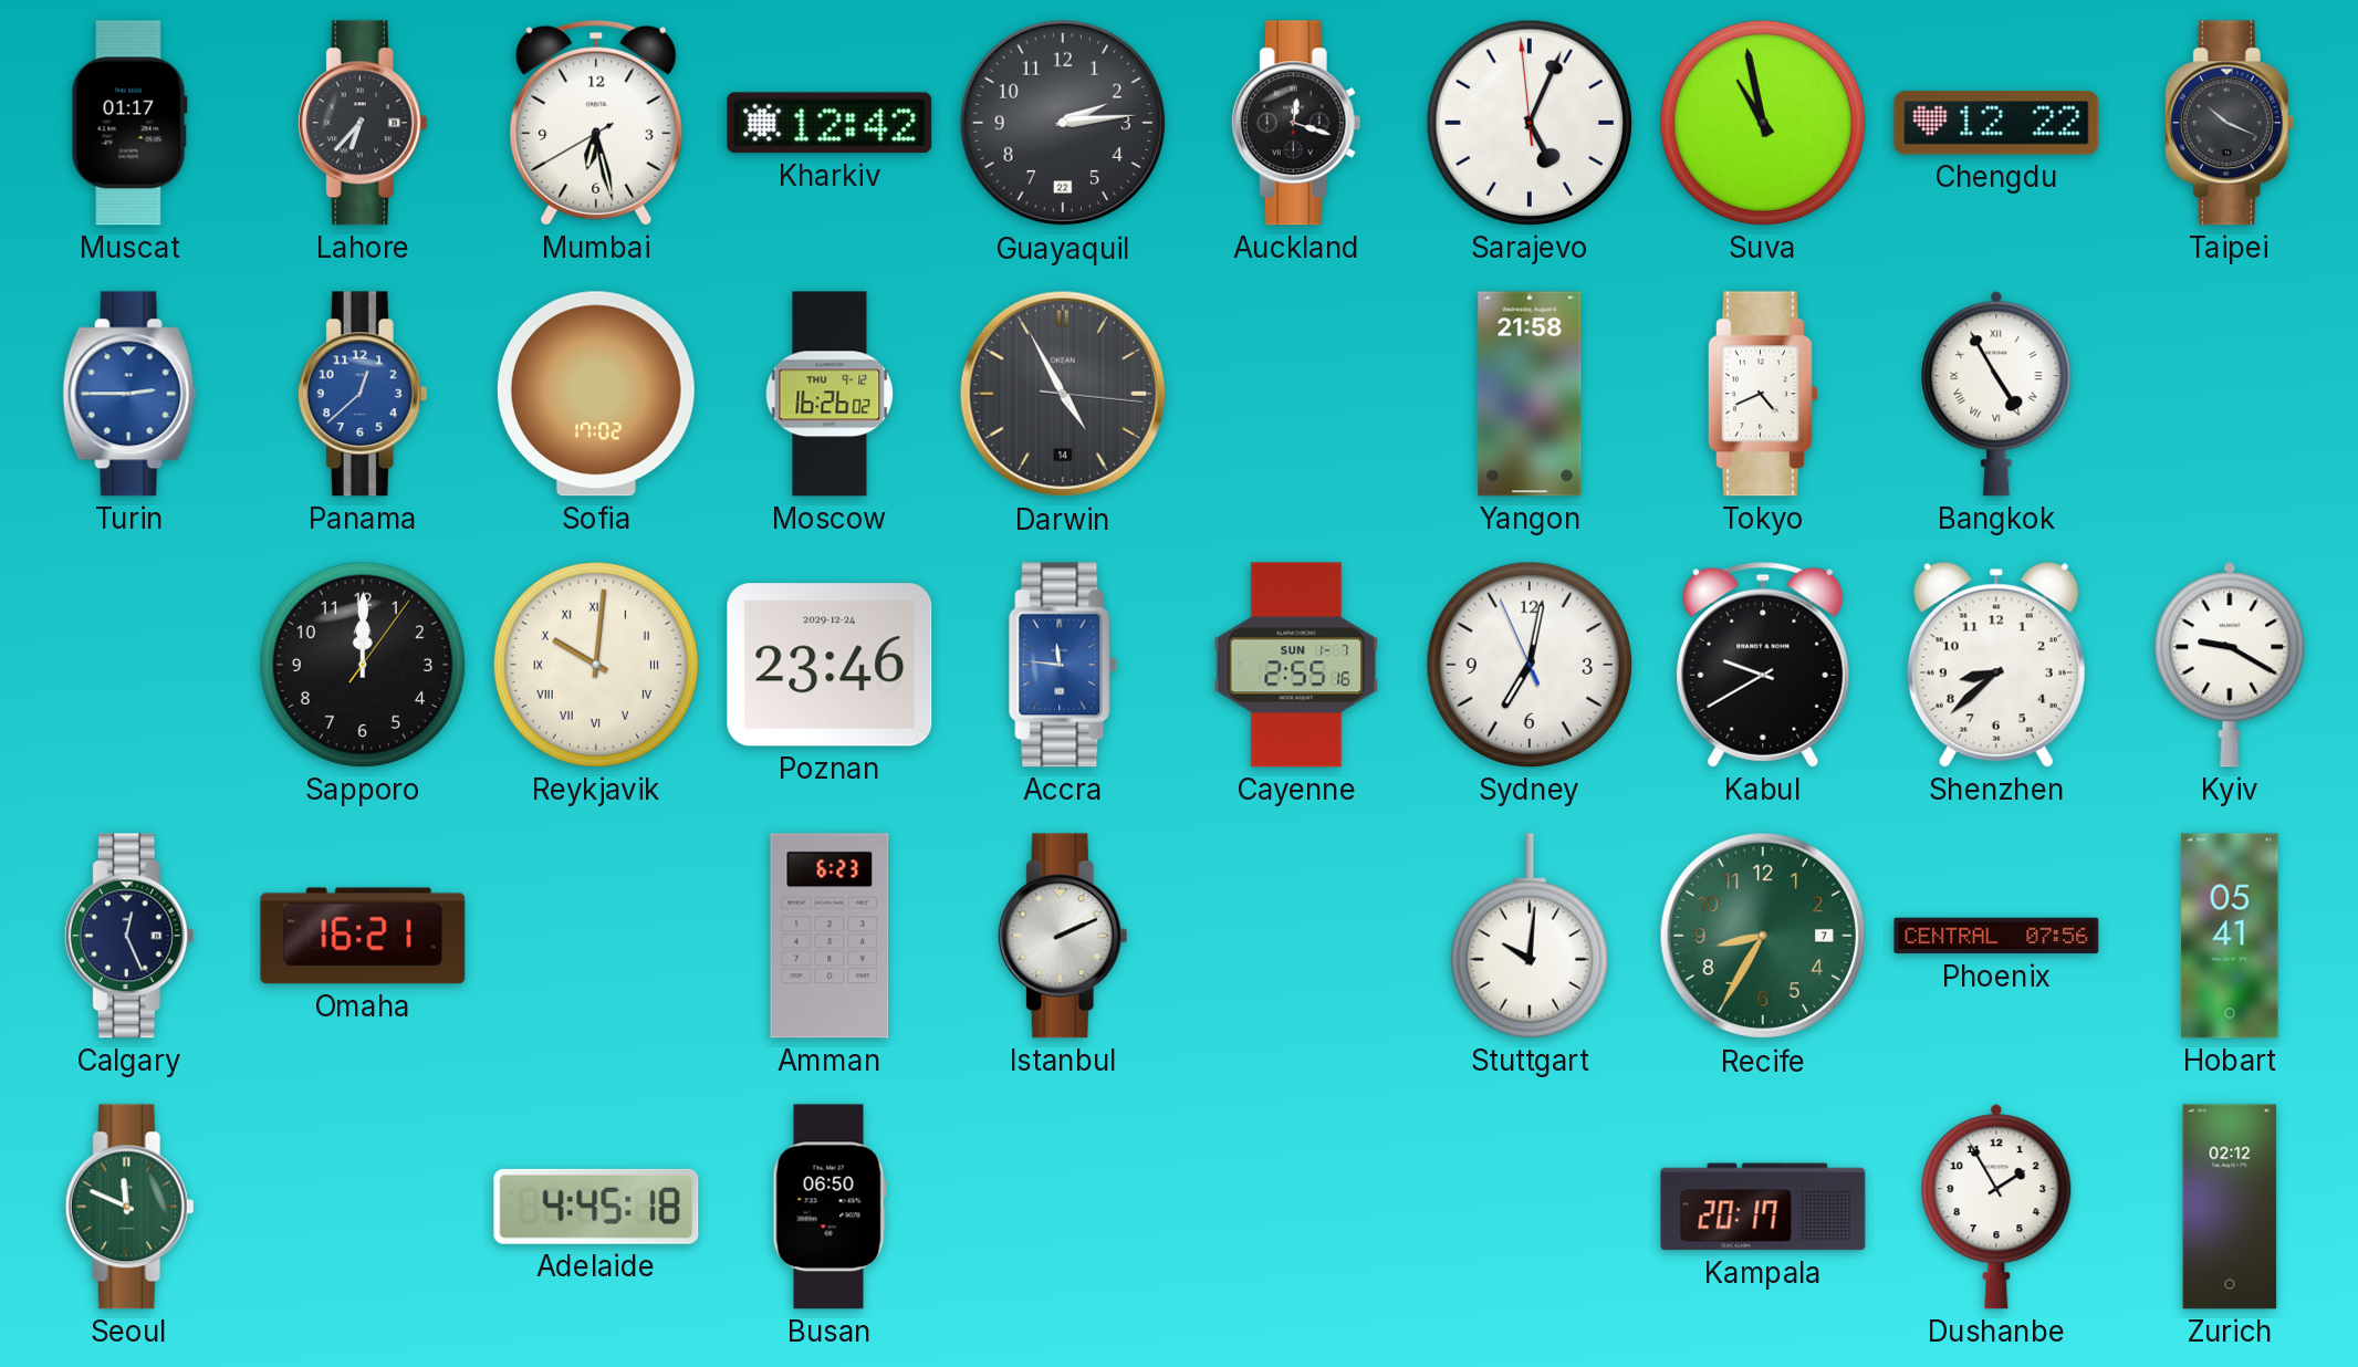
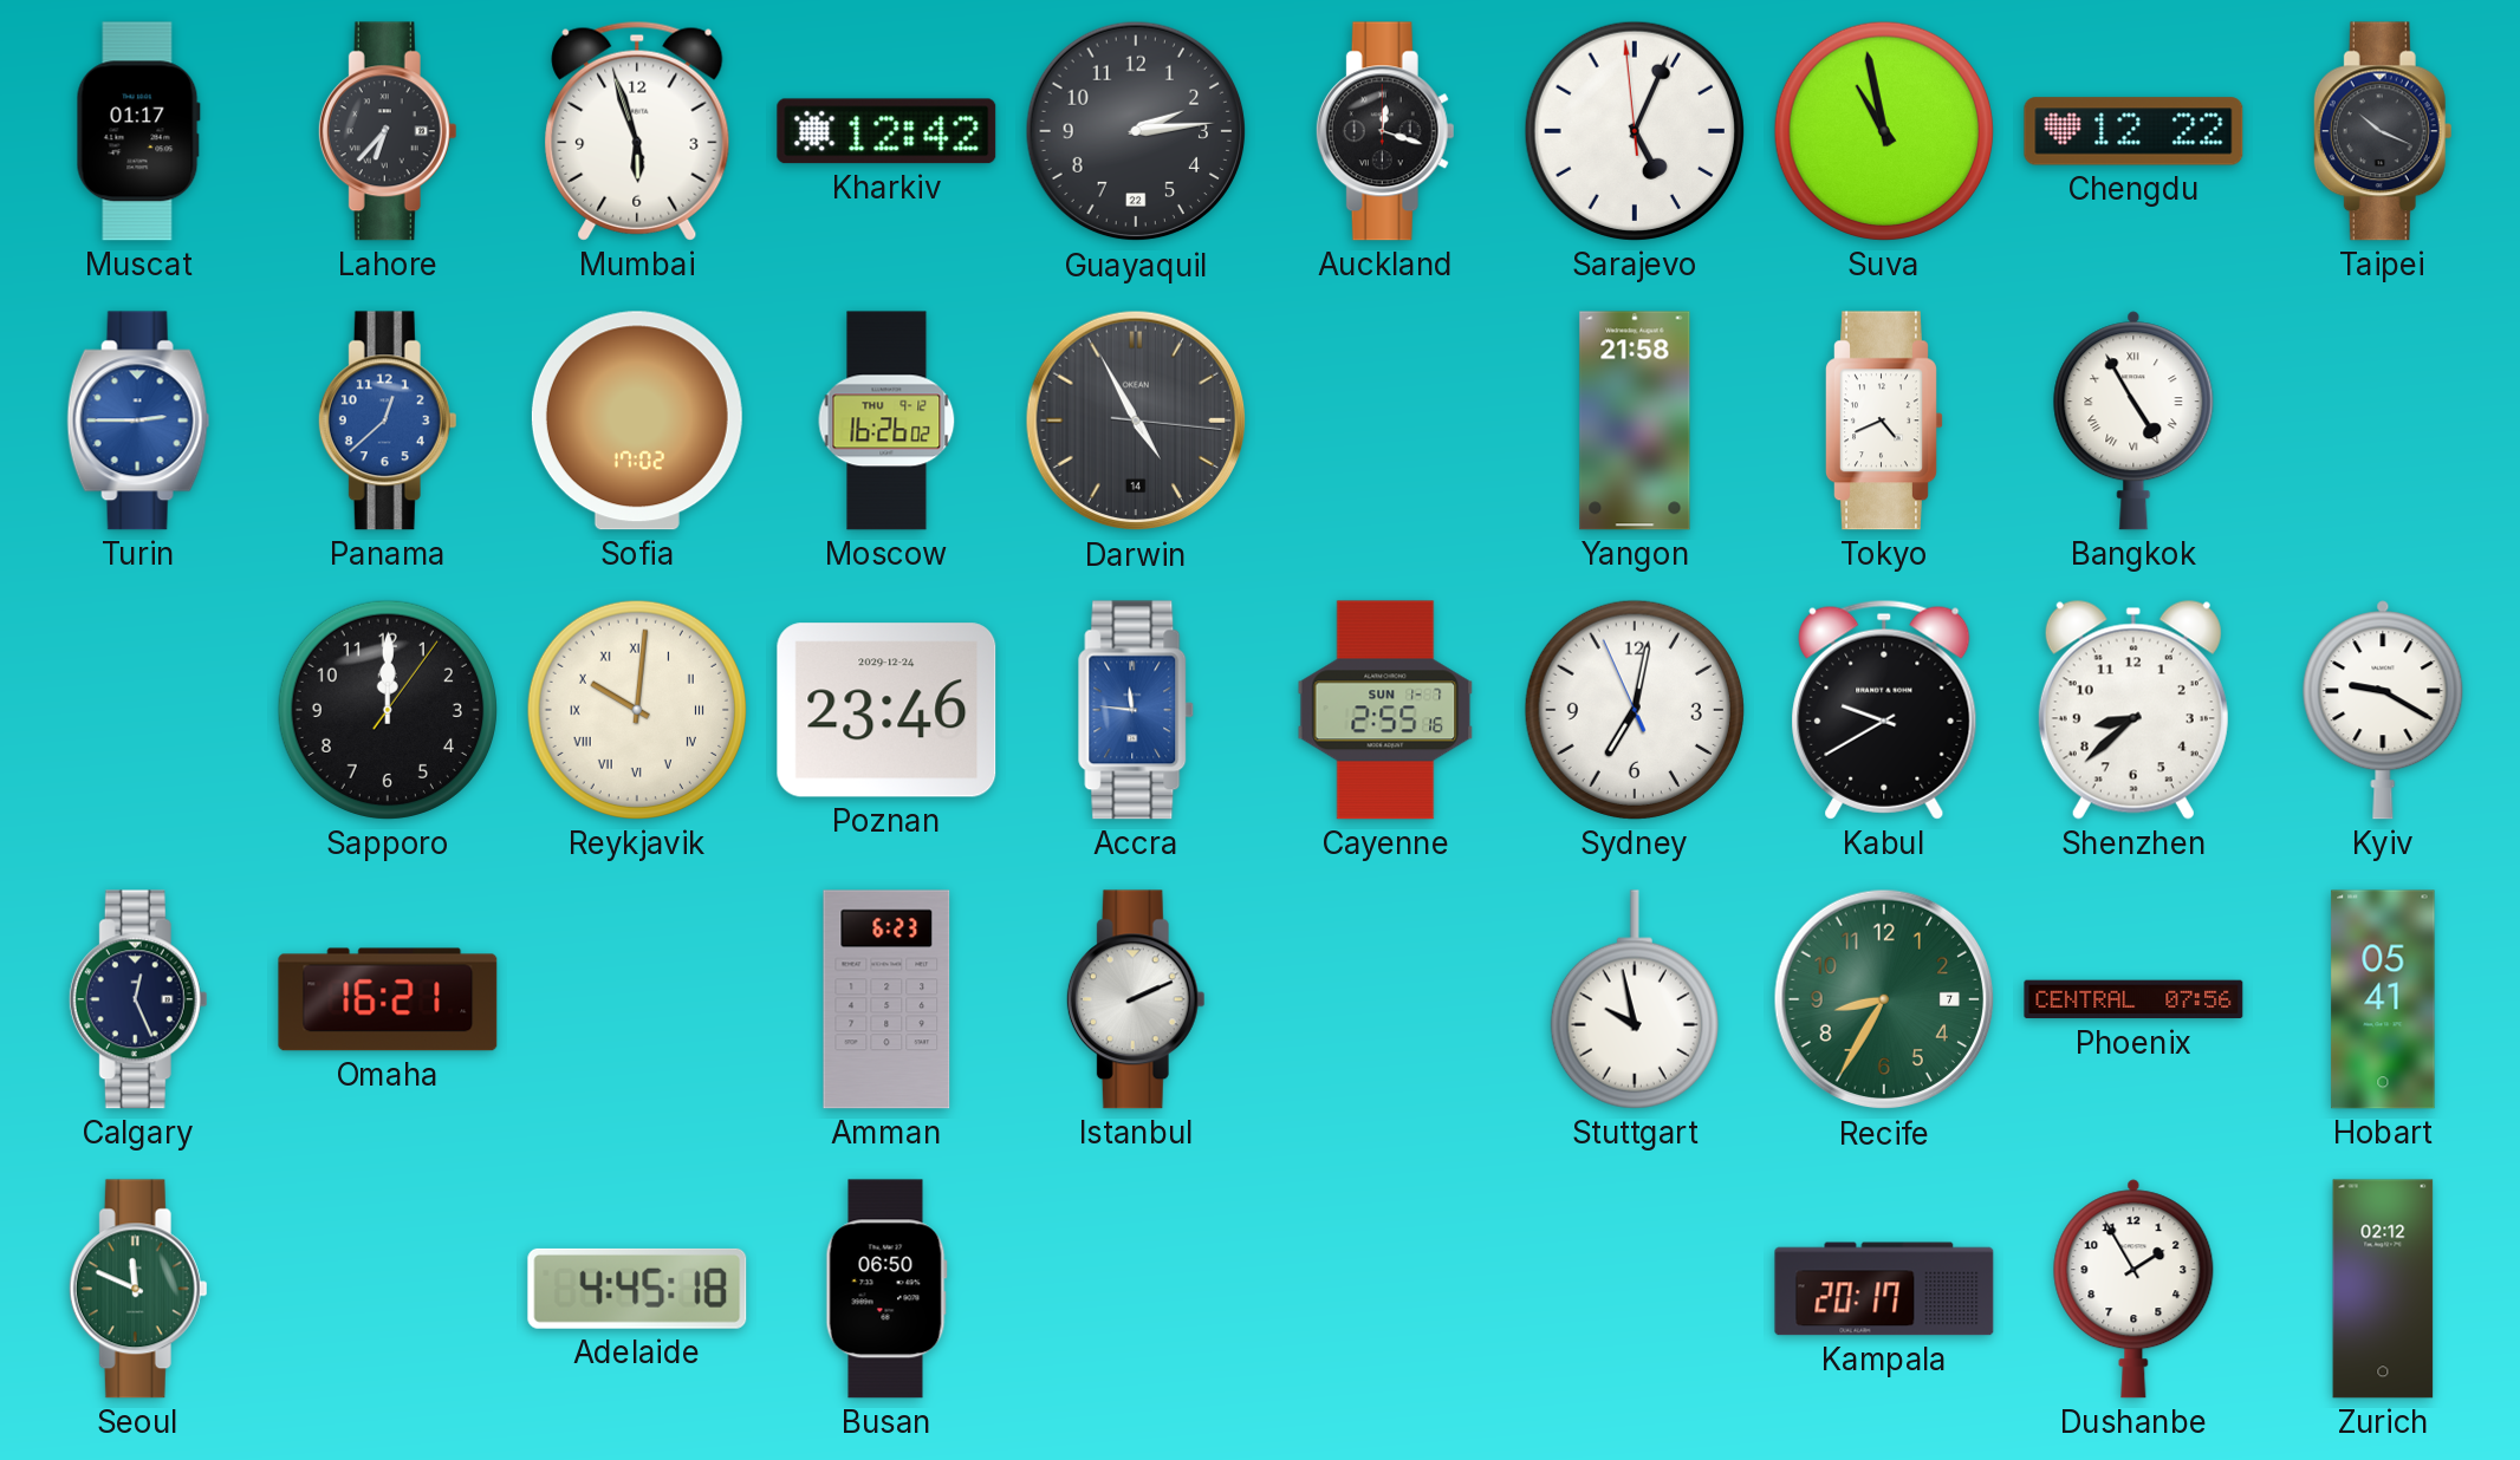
Mumbai: 6:27 -> 5:56
Stuttgart: 10:01 -> 9:58
